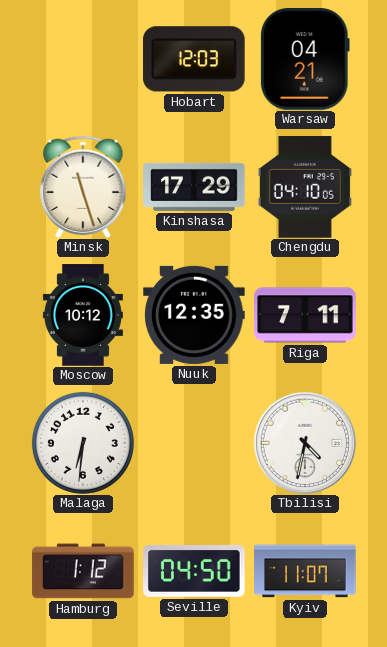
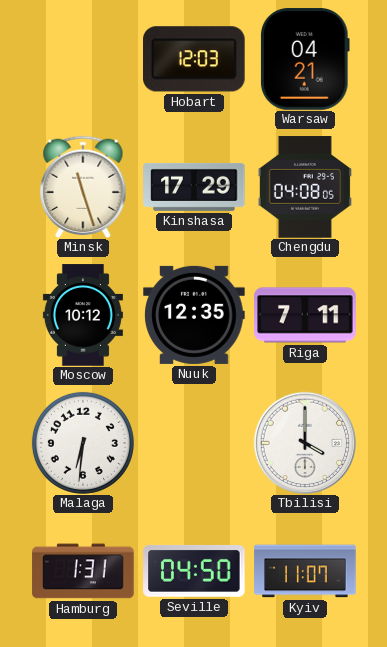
Chengdu: 04:10 -> 04:08
Tbilisi: 4:32 -> 4:00
Hamburg: 1:12 -> 1:31
